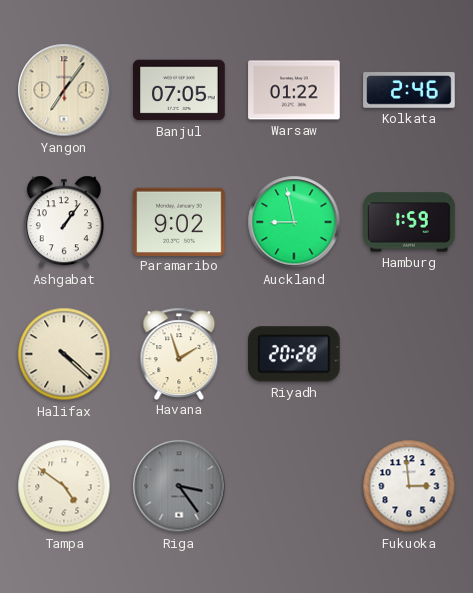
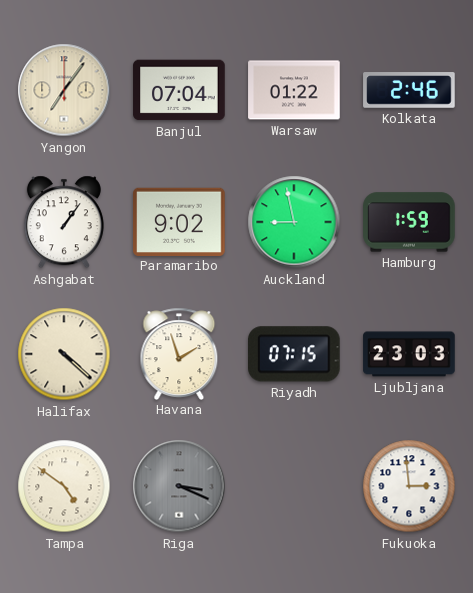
Banjul: 07:05 -> 07:04
Riyadh: 20:28 -> 07:15
Ljubljana: none -> 23:03
Riga: 3:24 -> 3:19
